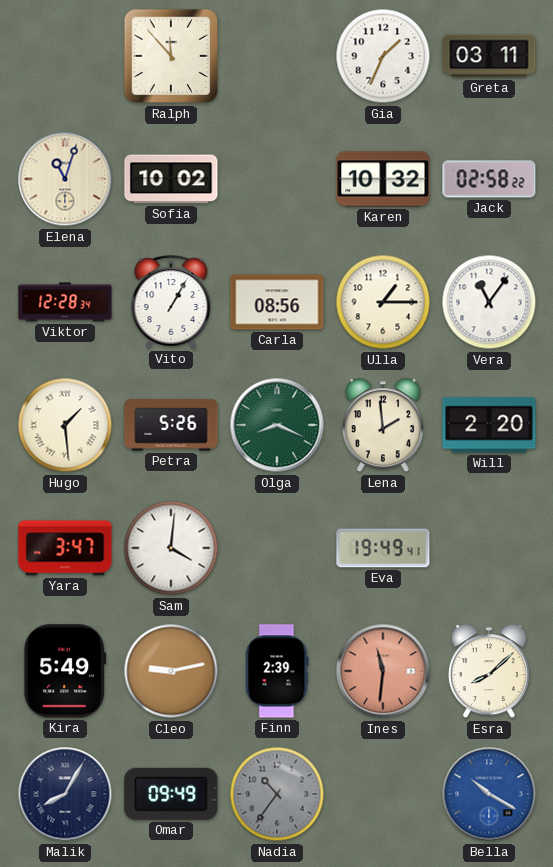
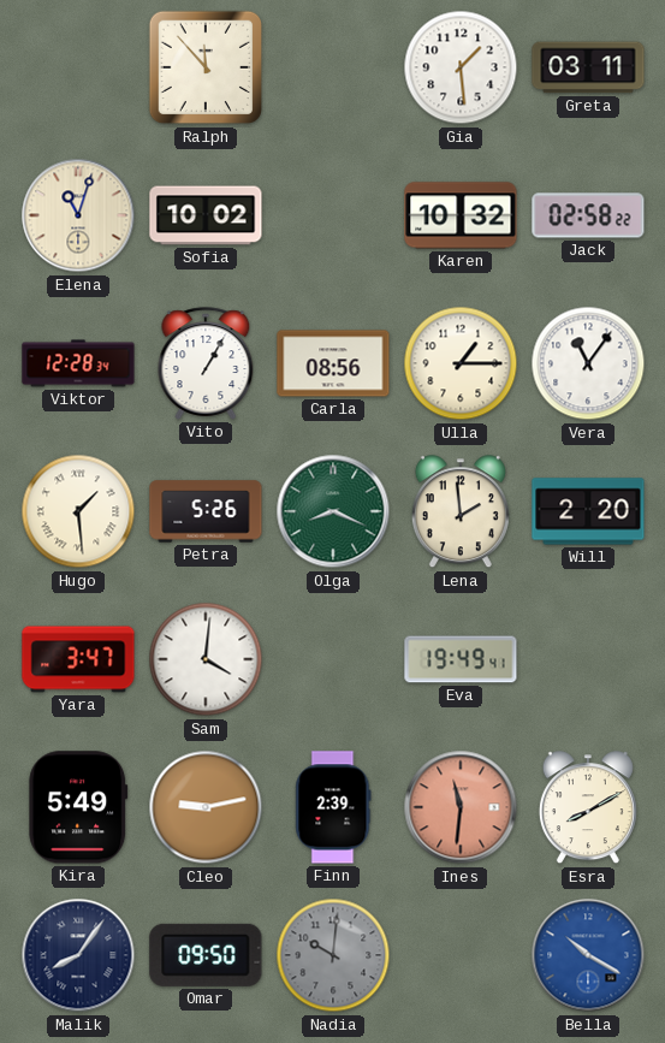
Gia: 1:34 -> 1:29
Esra: 8:08 -> 8:10
Malik: 8:05 -> 8:06
Omar: 09:49 -> 09:50
Nadia: 10:36 -> 10:01
